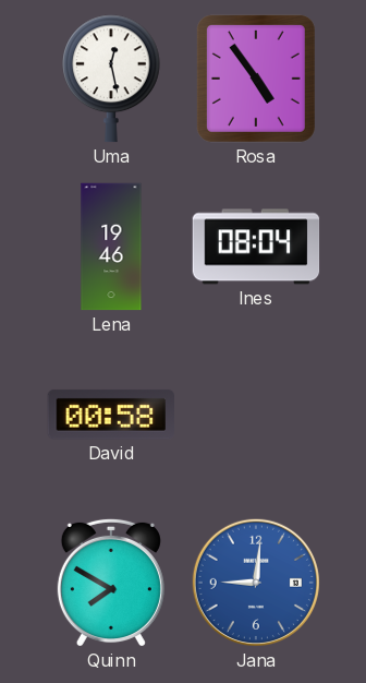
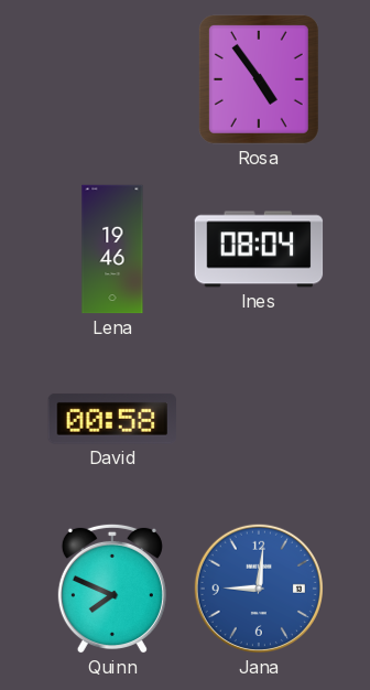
Uma: 12:28 -> none
Quinn: 7:50 -> 7:49
